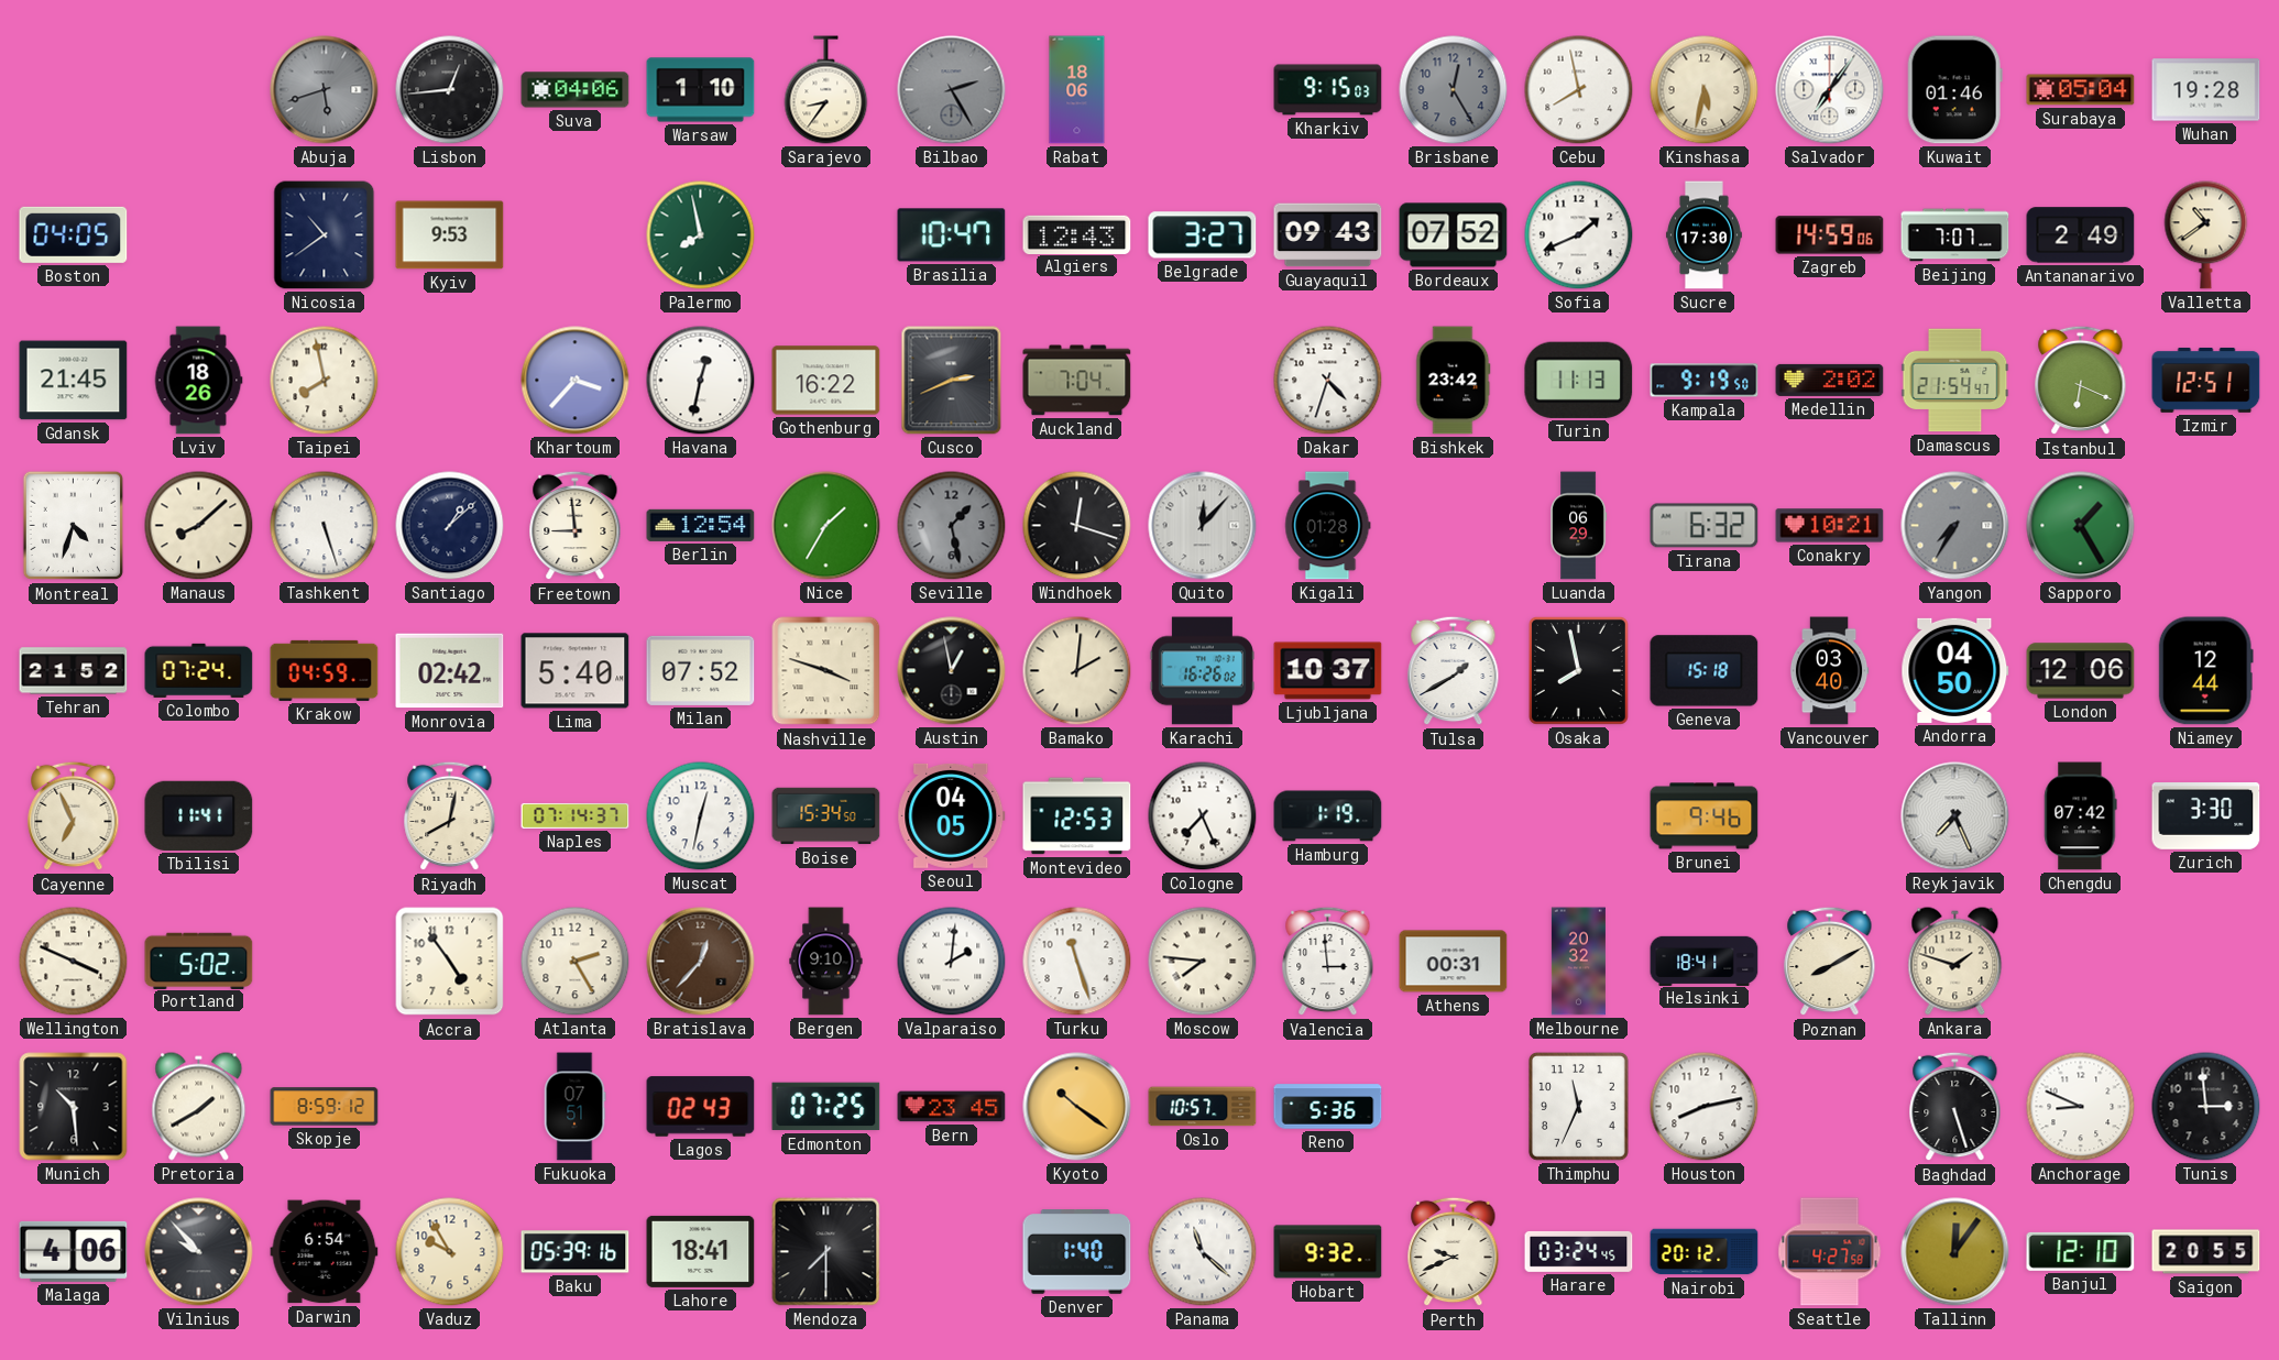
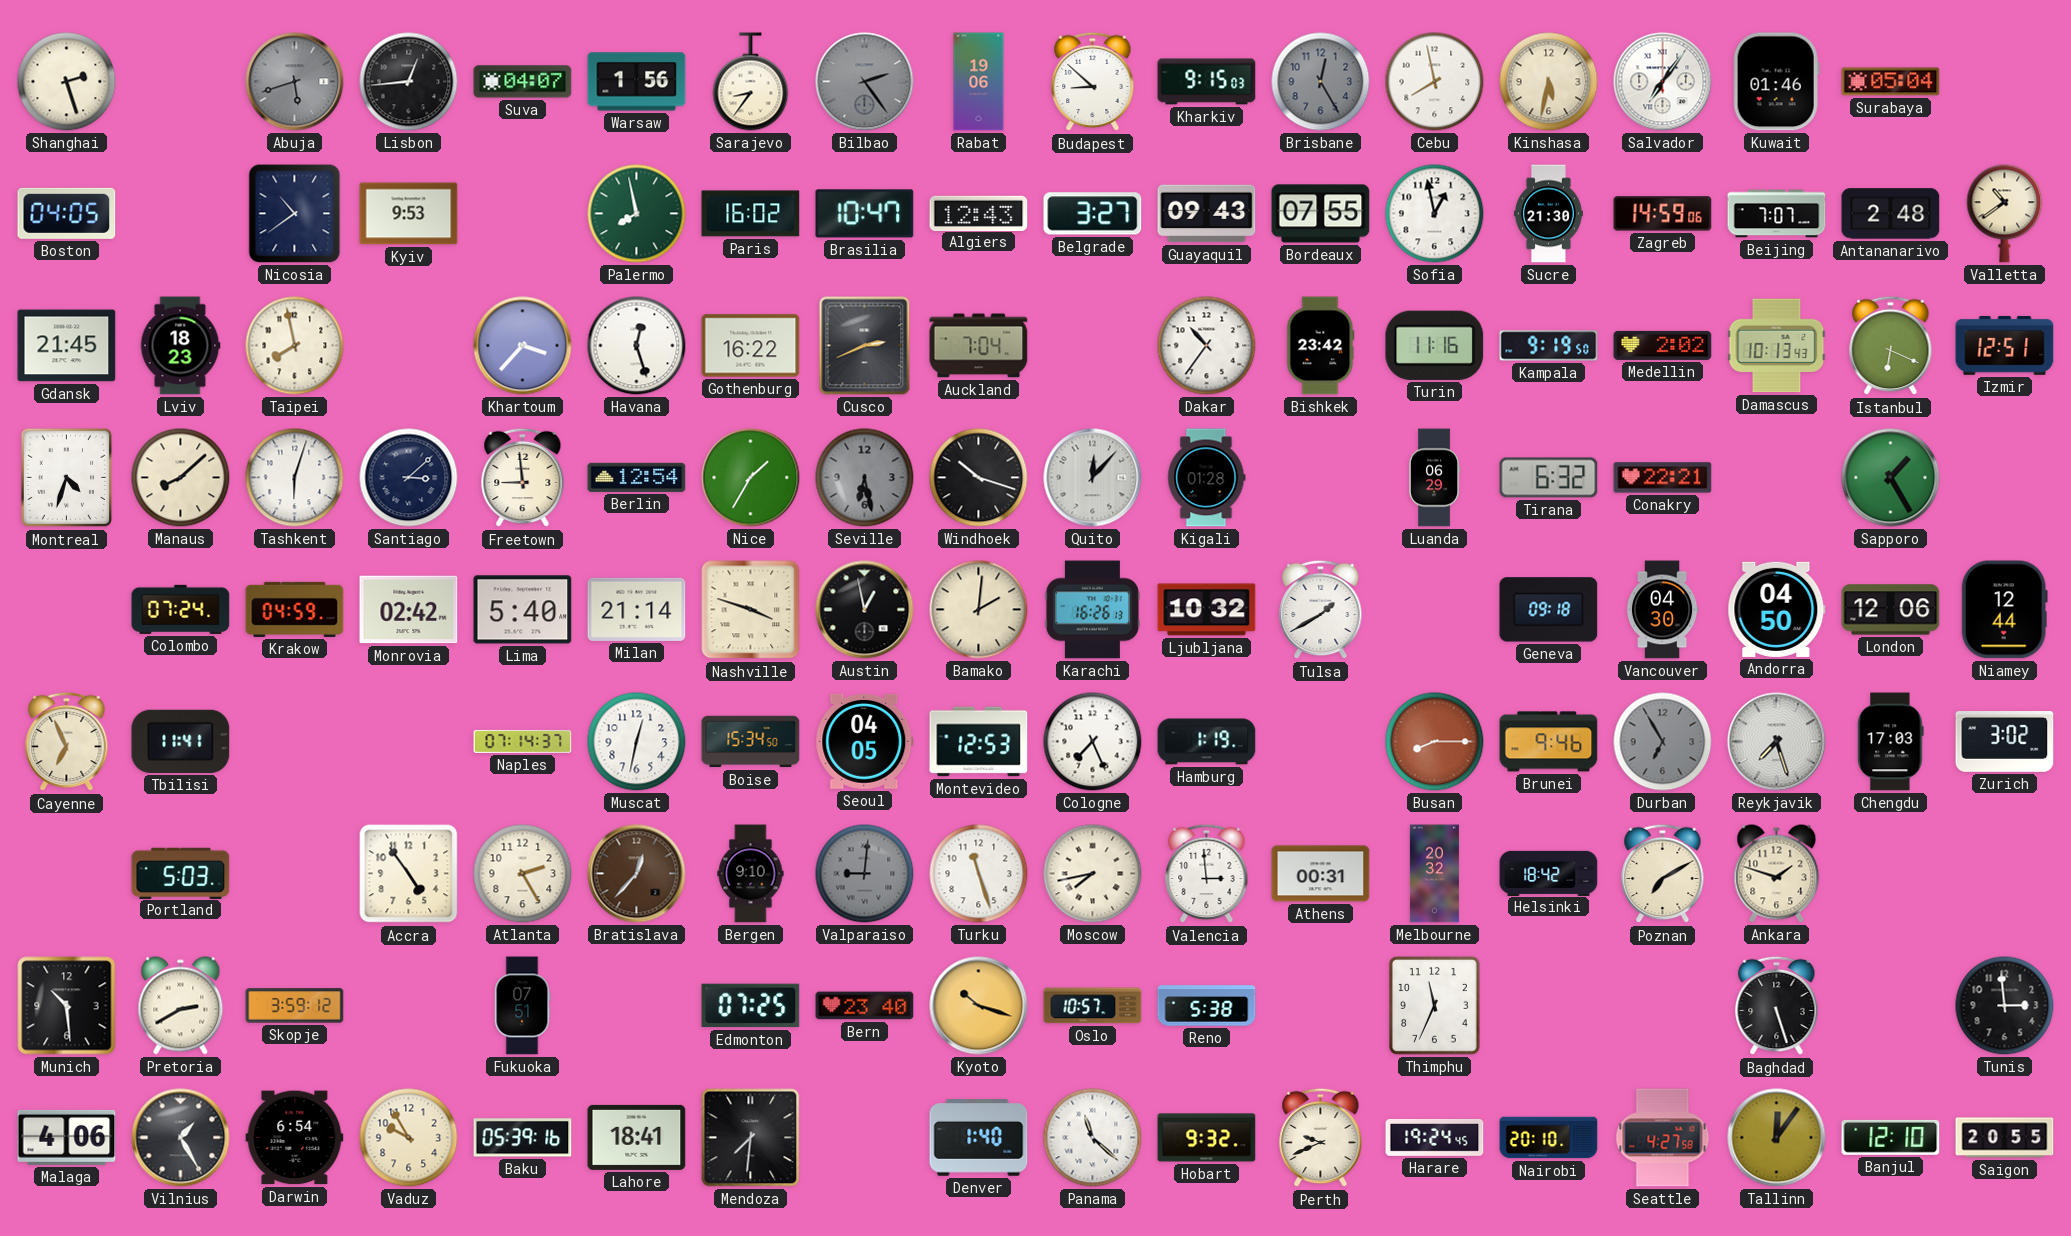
Shanghai: none -> 2:27
Suva: 04:06 -> 04:07
Warsaw: 1:10 -> 1:56
Bilbao: 2:25 -> 2:24
Rabat: 18:06 -> 19:06
Budapest: none -> 8:52
Wuhan: 19:28 -> none
Paris: none -> 16:02
Bordeaux: 07:52 -> 07:55
Sofia: 1:41 -> 12:58
Sucre: 17:30 -> 21:30
Antananarivo: 2:49 -> 2:48
Lviv: 18:26 -> 18:23
Havana: 12:32 -> 12:27
Dakar: 4:33 -> 10:36
Turin: 11:13 -> 11:16
Damascus: 21:54 -> 10:13
Tashkent: 5:27 -> 6:03
Santiago: 1:08 -> 3:08
Seville: 1:28 -> 6:28
Windhoek: 12:18 -> 10:18
Conakry: 10:21 -> 22:21
Yangon: 7:35 -> none
Tehran: 21:52 -> none
Milan: 07:52 -> 21:14
Karachi: 16:26:02 -> 16:26:13
Ljubljana: 10:37 -> 10:32
Osaka: 7:58 -> none
Geneva: 15:18 -> 09:18
Vancouver: 03:40 -> 04:30
Riyadh: 8:02 -> none
Busan: none -> 8:15
Durban: none -> 6:55
Reykjavik: 7:26 -> 7:27
Chengdu: 07:42 -> 17:03
Zurich: 3:30 -> 3:02
Wellington: 3:49 -> none
Portland: 5:02 -> 5:03
Valparaiso: 2:01 -> 9:01
Valparaiso dial: white -> grey
Moscow: 7:46 -> 7:43
Helsinki: 18:41 -> 18:42
Poznan: 8:10 -> 7:10
Pretoria: 1:40 -> 2:40
Skopje: 8:59 -> 3:59
Lagos: 02:43 -> none
Bern: 23:45 -> 23:40
Kyoto: 10:21 -> 10:18
Reno: 5:36 -> 5:38
Houston: 8:13 -> none
Anchorage: 8:49 -> none
Vilnius: 9:53 -> 1:25
Mendoza: 7:30 -> 7:31
Harare: 03:24 -> 19:24
Nairobi: 20:12 -> 20:10
